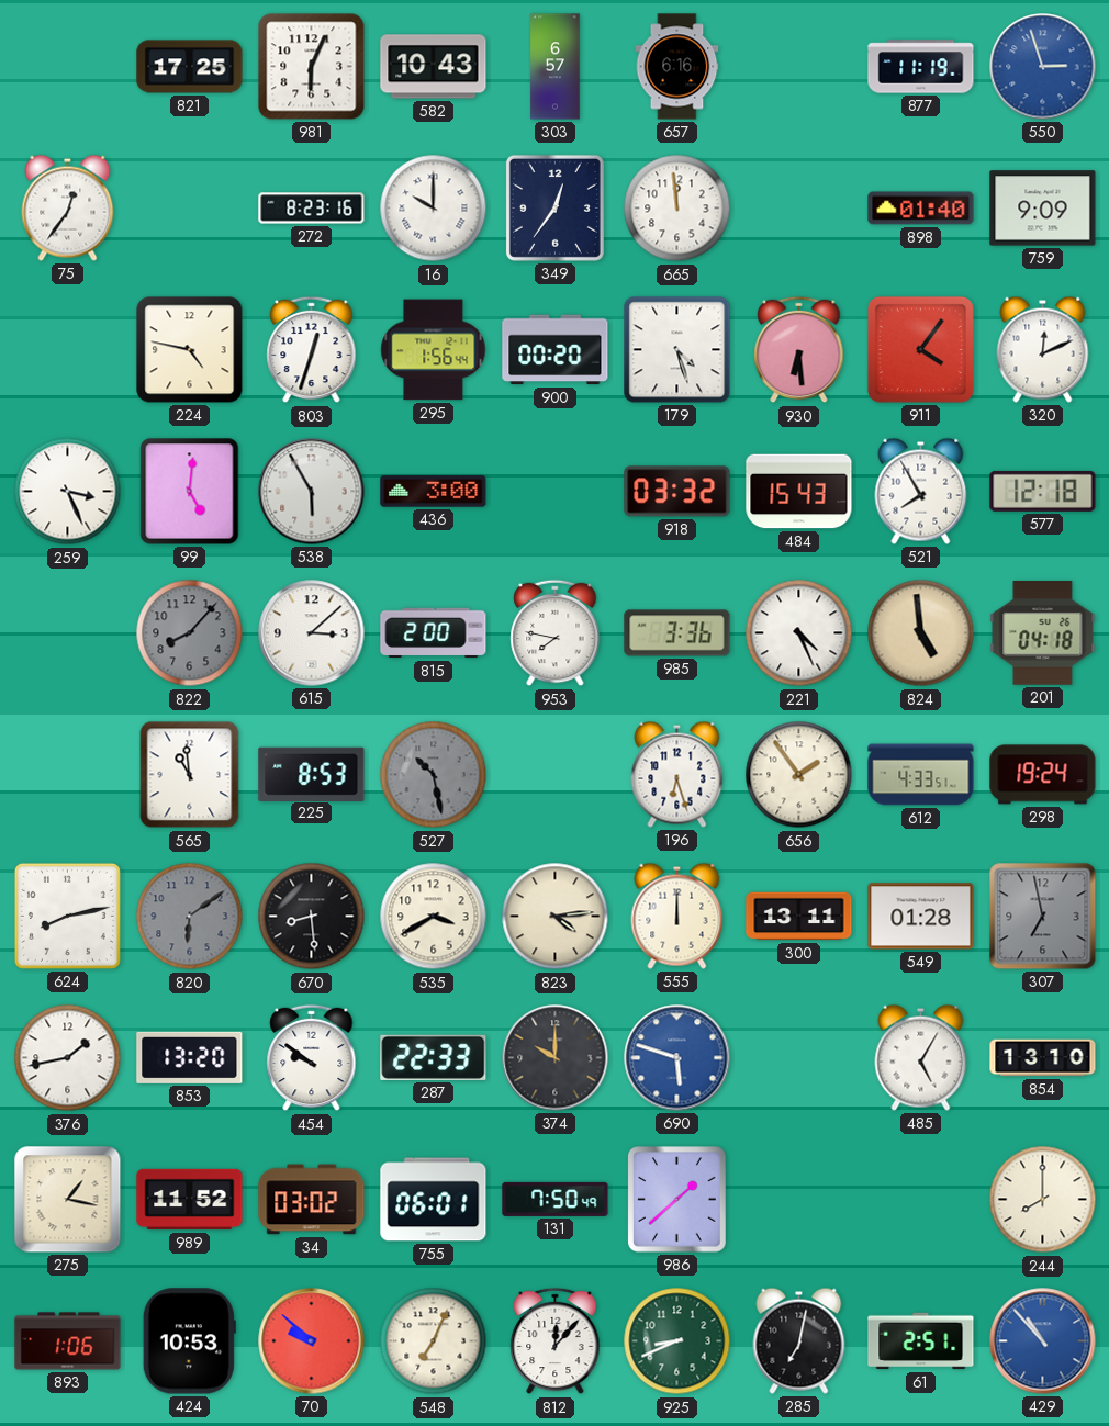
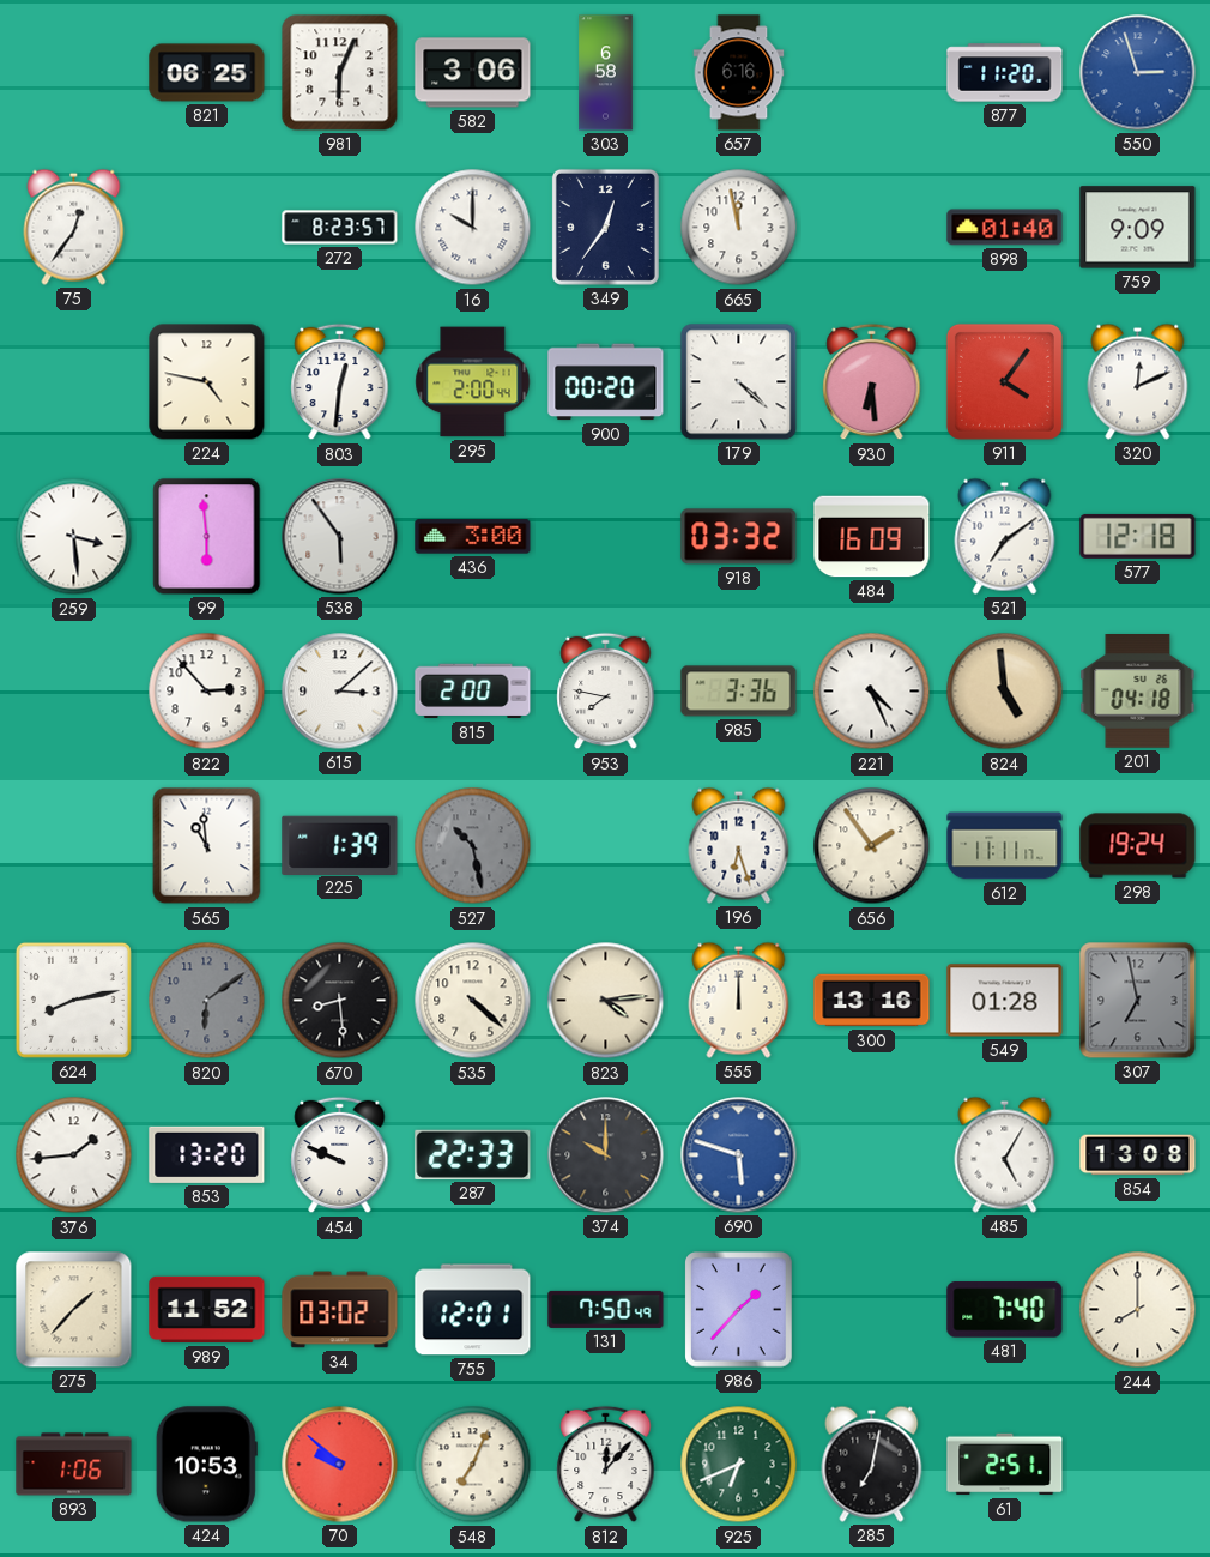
821: 17:25 -> 06:25
582: 10:43 -> 3:06
303: 6:57 -> 6:58
877: 11:19 -> 11:20
272: 8:23:16 -> 8:23:57
665: 11:59 -> 11:58
803: 12:33 -> 12:31
295: 1:56 -> 2:00
179: 4:27 -> 4:22
259: 3:26 -> 3:29
99: 5:01 -> 5:59
538: 5:55 -> 5:54
484: 15:43 -> 16:09
521: 7:55 -> 7:09
822: 8:07 -> 2:53
822 dial: grey -> white
225: 8:53 -> 1:39
612: 4:33 -> 11:11
535: 3:40 -> 4:22
300: 13:11 -> 13:16
376: 1:43 -> 1:44
454: 9:51 -> 9:49
854: 13:10 -> 13:08
275: 1:17 -> 1:37
755: 06:01 -> 12:01
986: 1:38 -> 1:37
481: none -> 7:40
925: 8:41 -> 6:41
429: 10:53 -> none
